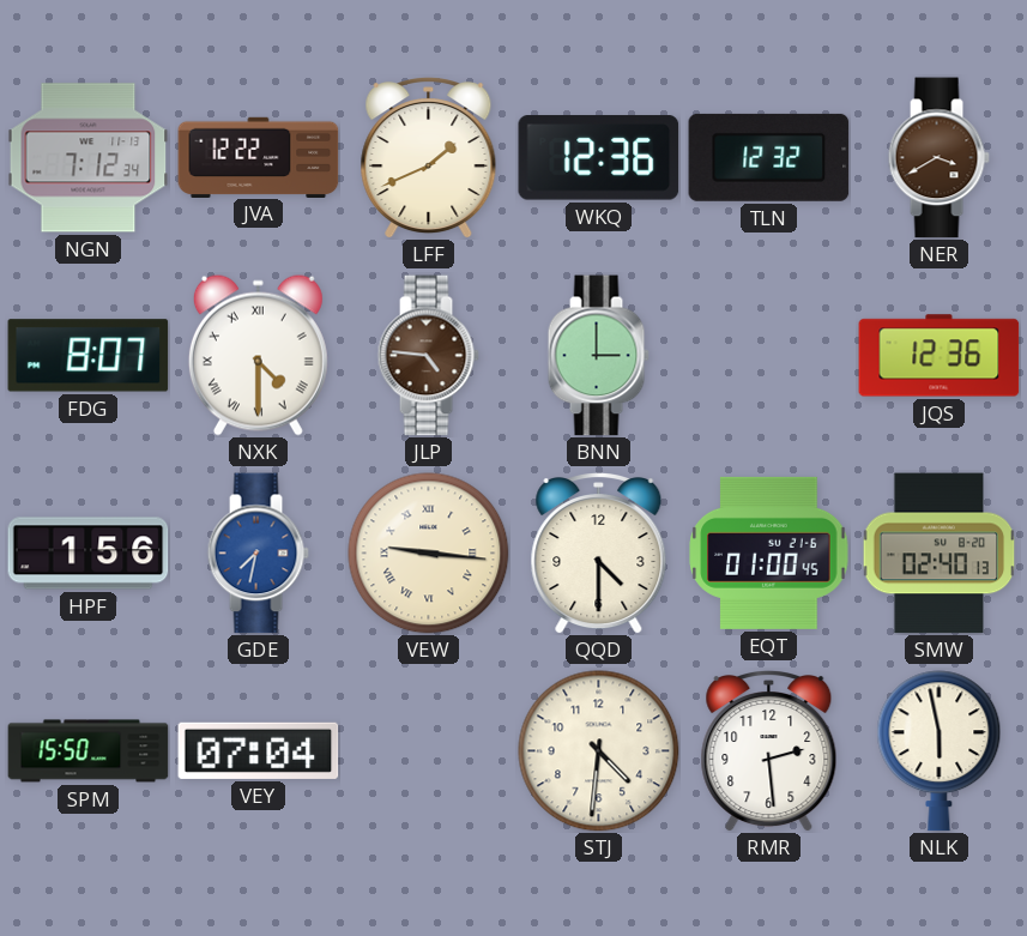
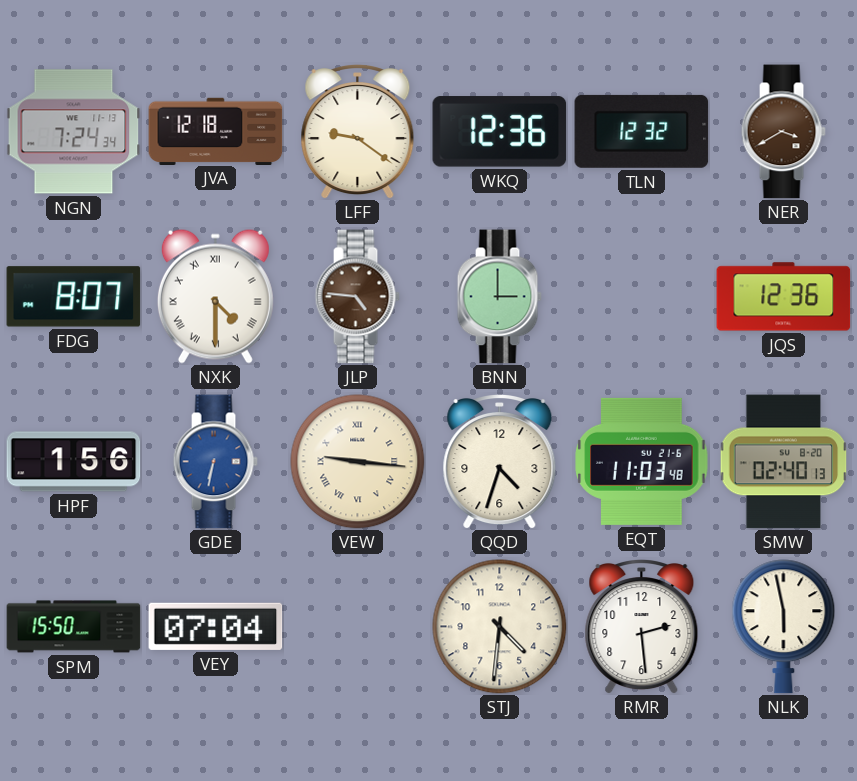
NGN: 7:12 -> 7:24
JVA: 12:22 -> 12:18
LFF: 1:41 -> 9:21
GDE: 7:32 -> 6:32
QQD: 4:30 -> 4:33
EQT: 01:00 -> 11:03
